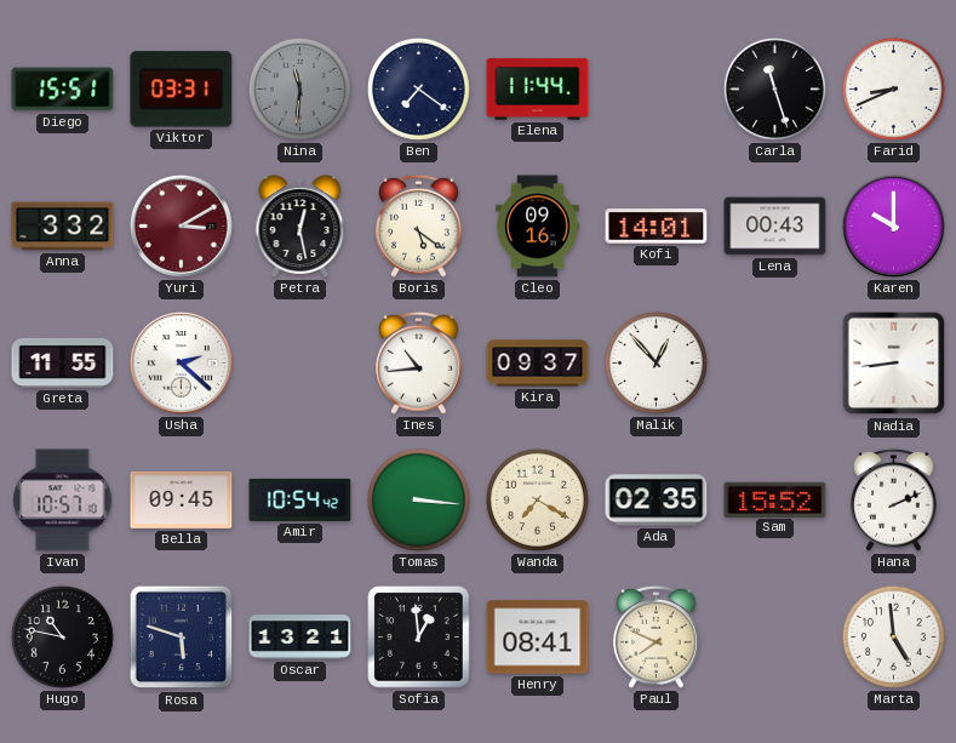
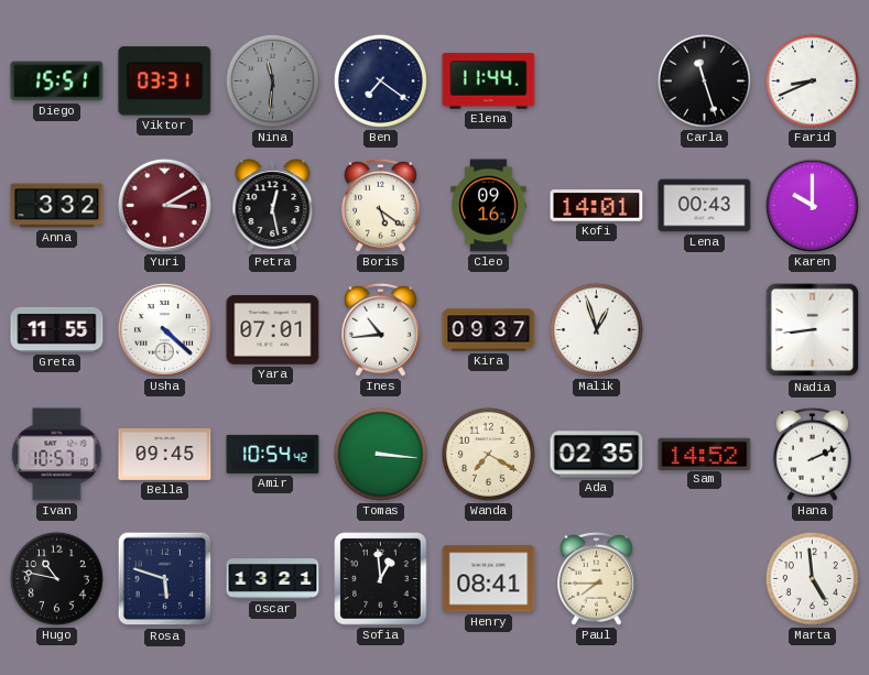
Usha: 2:22 -> 4:22
Yara: none -> 07:01
Malik: 12:53 -> 12:57
Sam: 15:52 -> 14:52
Paul: 7:49 -> 7:45
